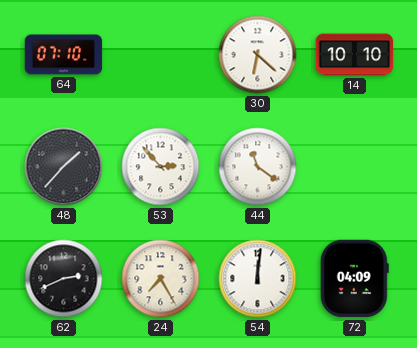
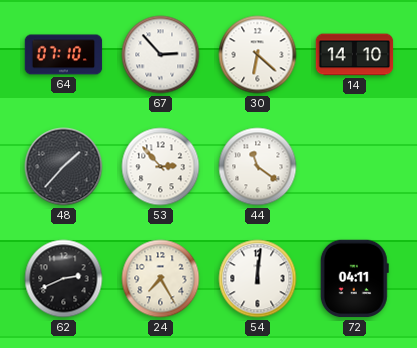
67: none -> 2:53
14: 10:10 -> 14:10
72: 04:09 -> 04:11
